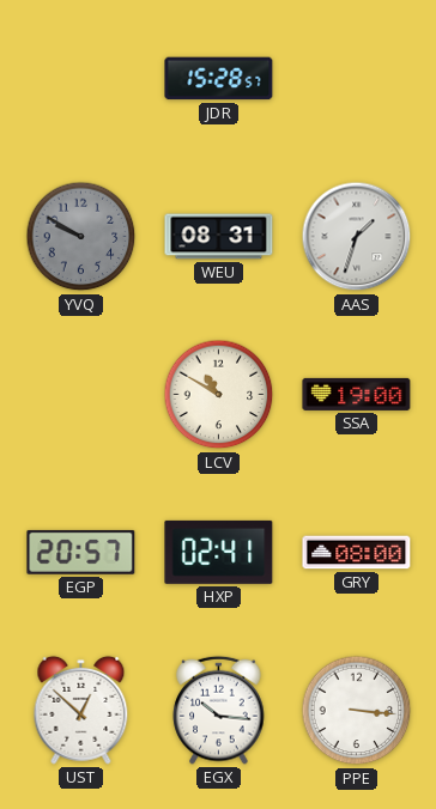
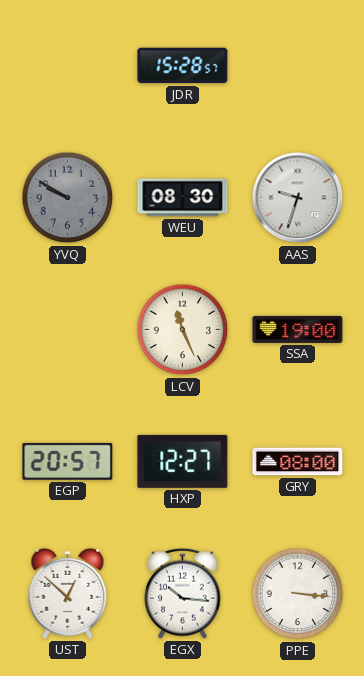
WEU: 08:31 -> 08:30
AAS: 1:33 -> 9:33
LCV: 10:50 -> 11:26
HXP: 02:41 -> 12:27
